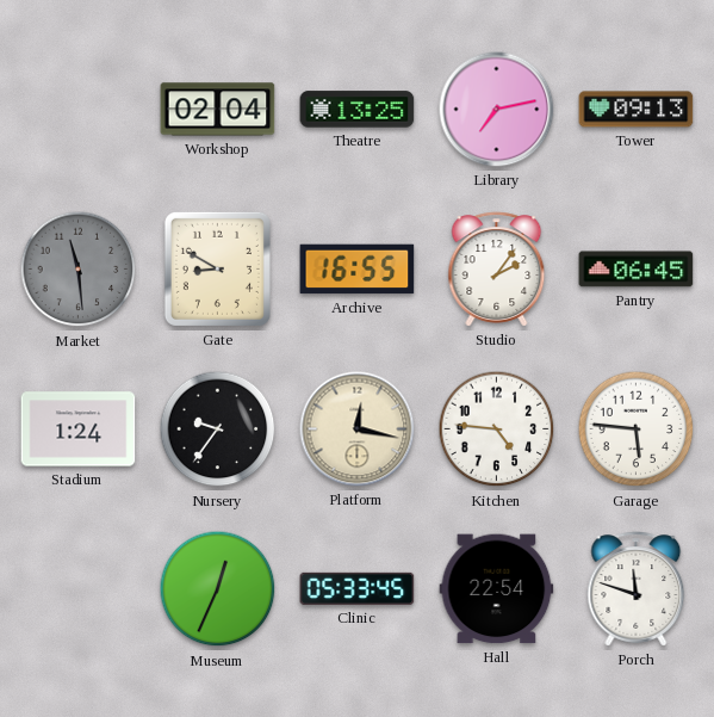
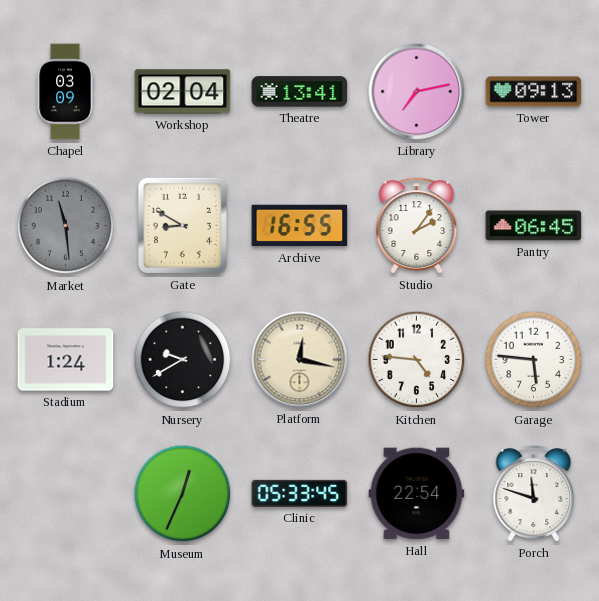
Chapel: none -> 03:09
Theatre: 13:25 -> 13:41
Nursery: 9:36 -> 9:40
